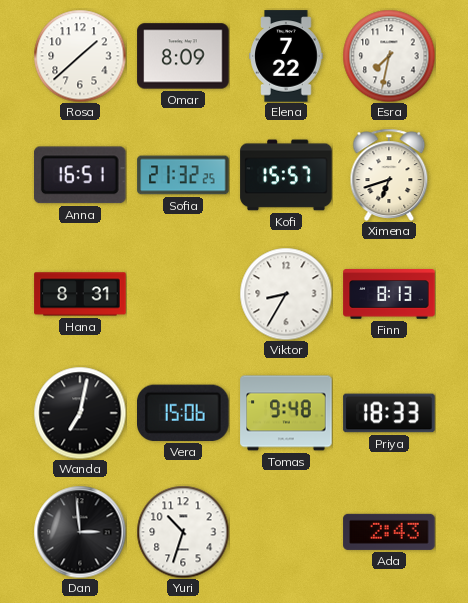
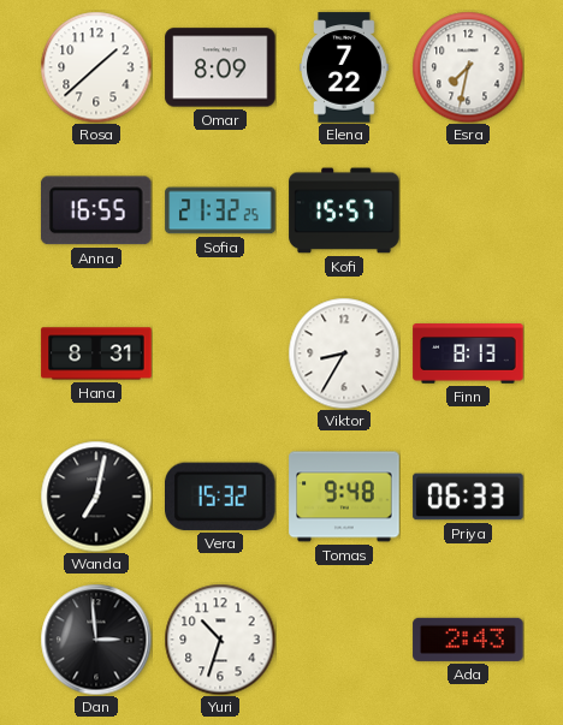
Anna: 16:51 -> 16:55
Ximena: 6:42 -> none
Vera: 15:06 -> 15:32
Priya: 18:33 -> 06:33
